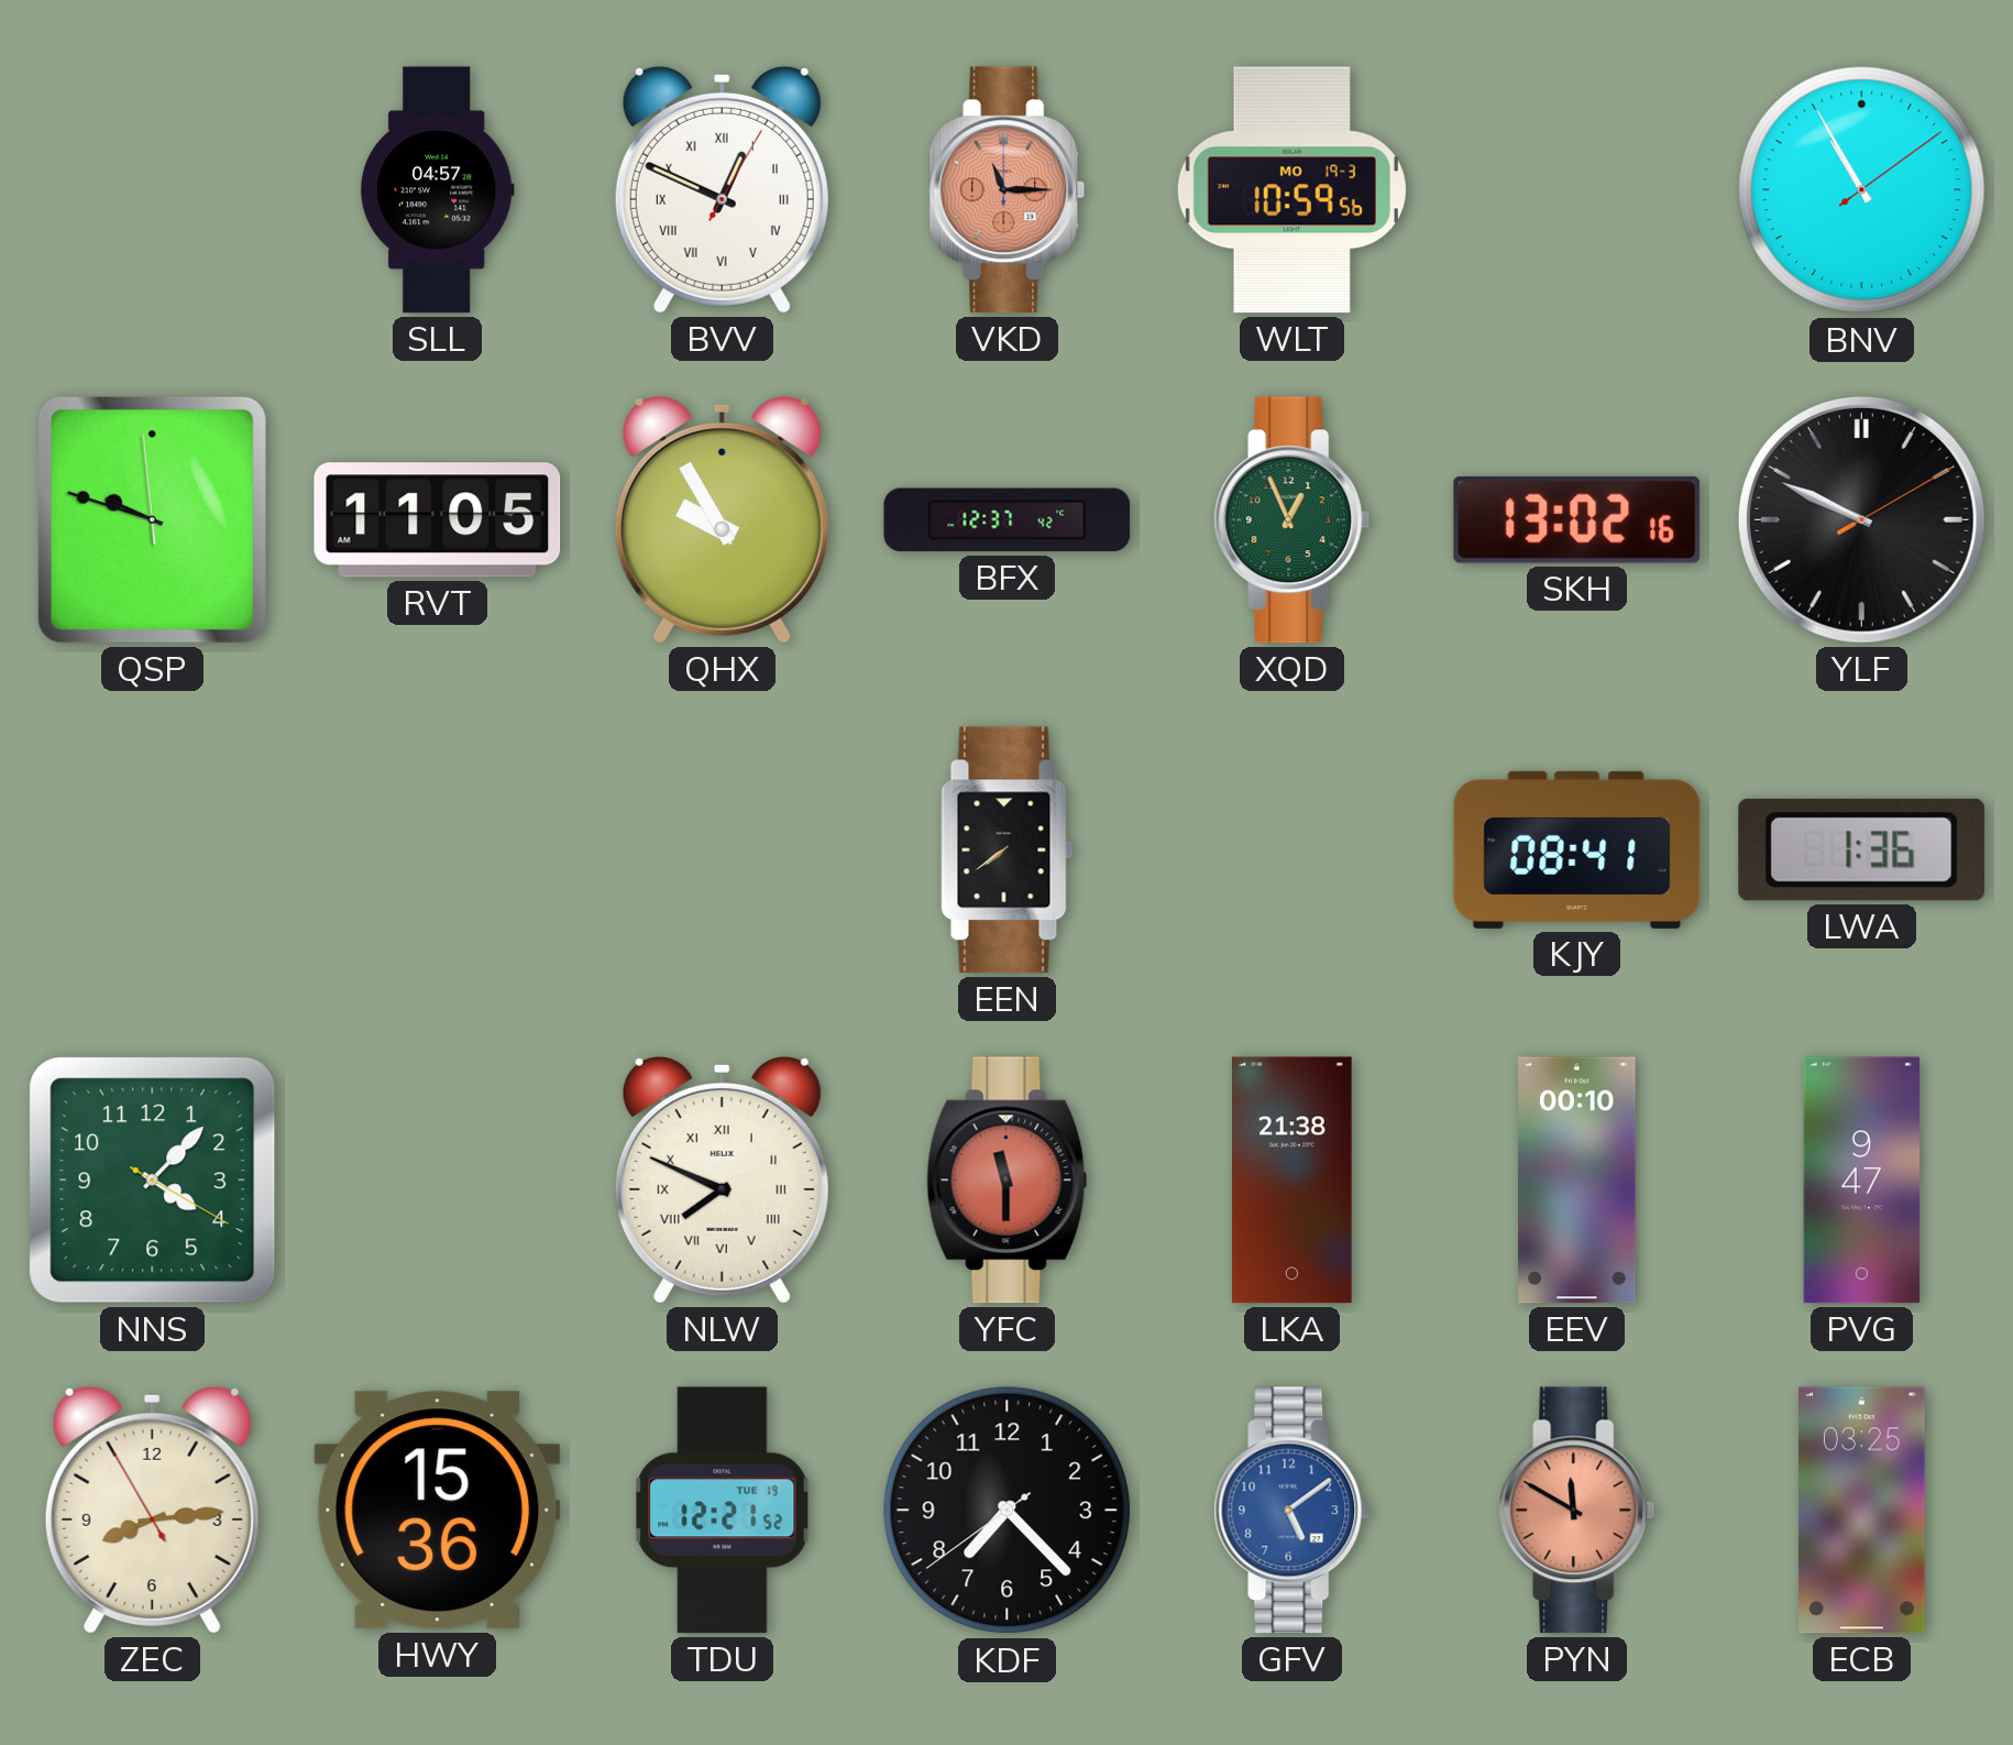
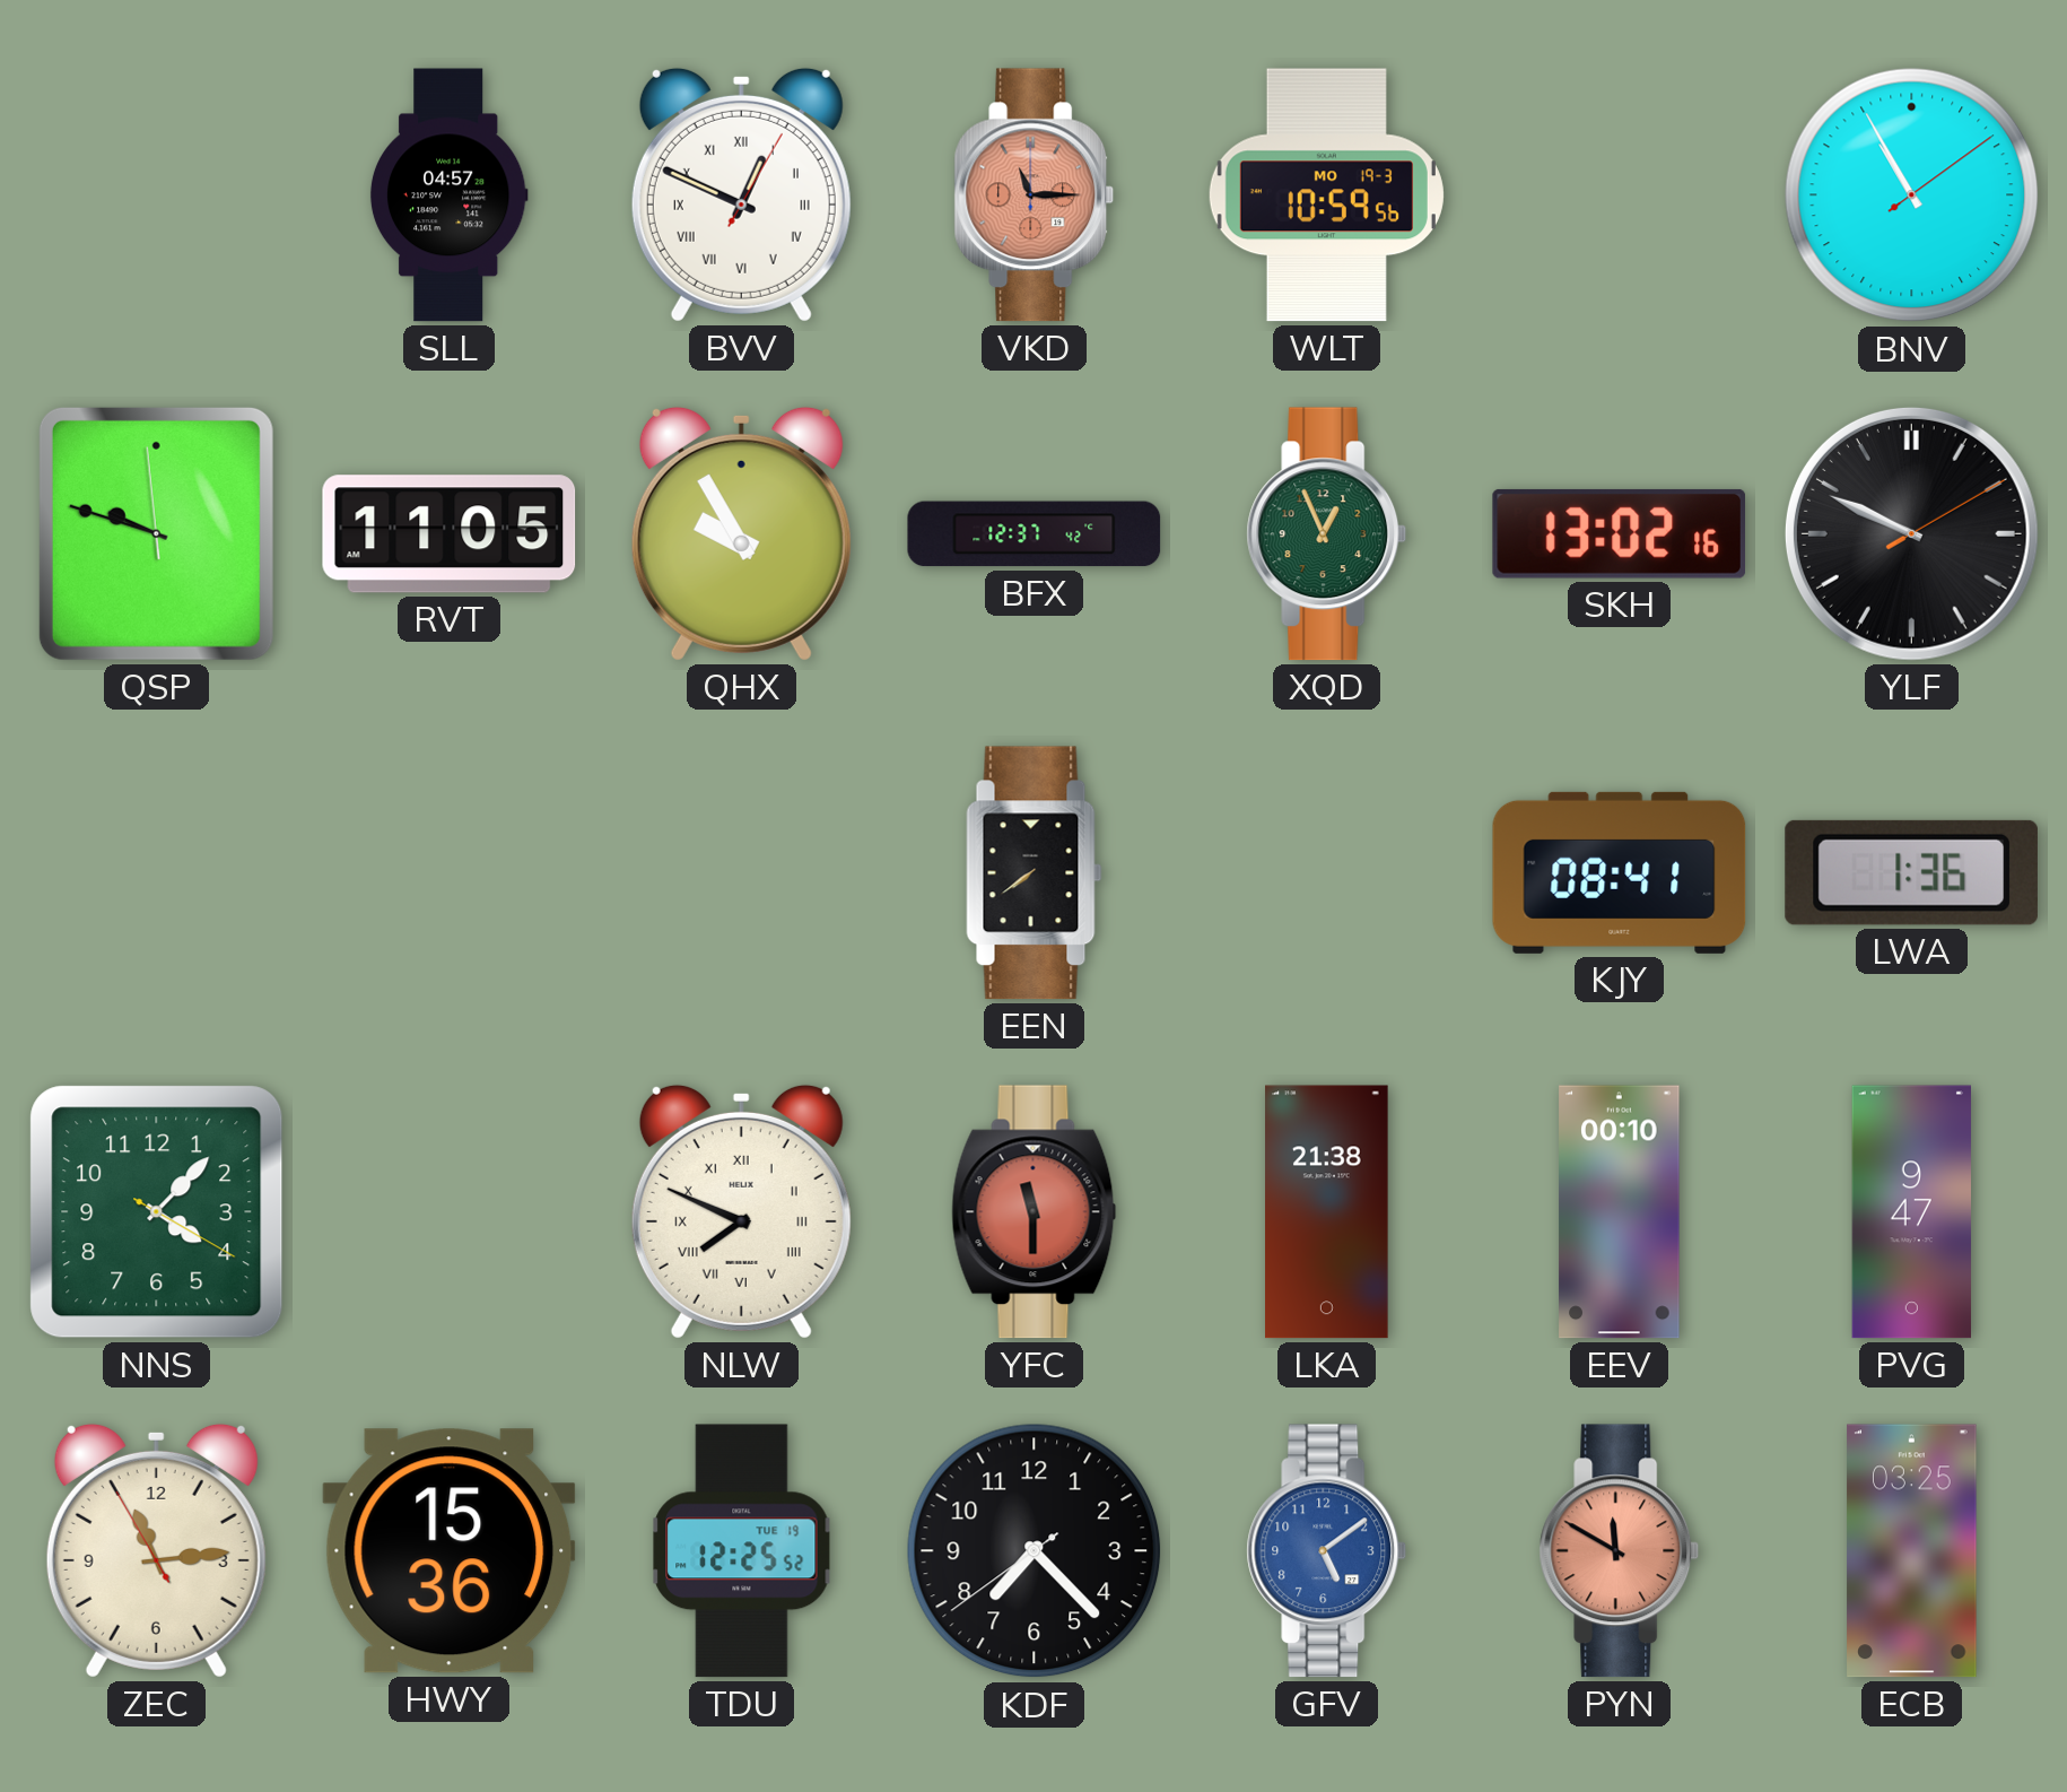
ZEC: 8:13 -> 11:13
TDU: 12:21 -> 12:25
